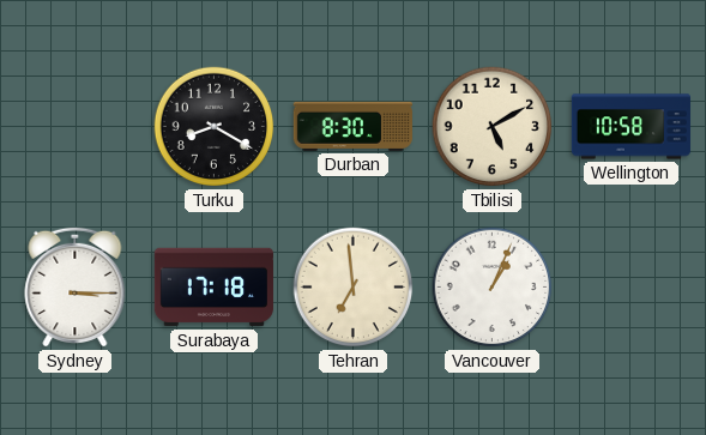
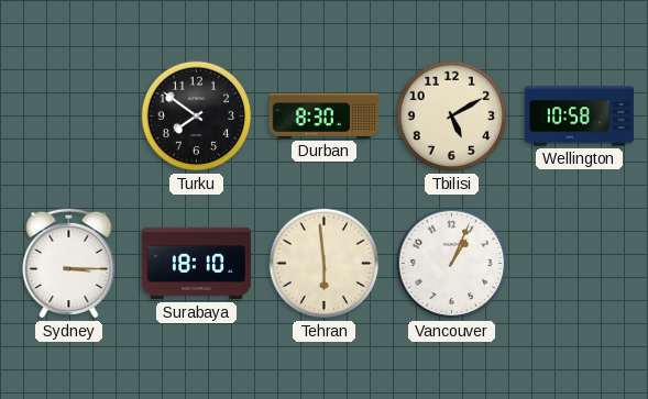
Turku: 8:20 -> 7:51
Surabaya: 17:18 -> 18:10
Tehran: 6:59 -> 5:59
